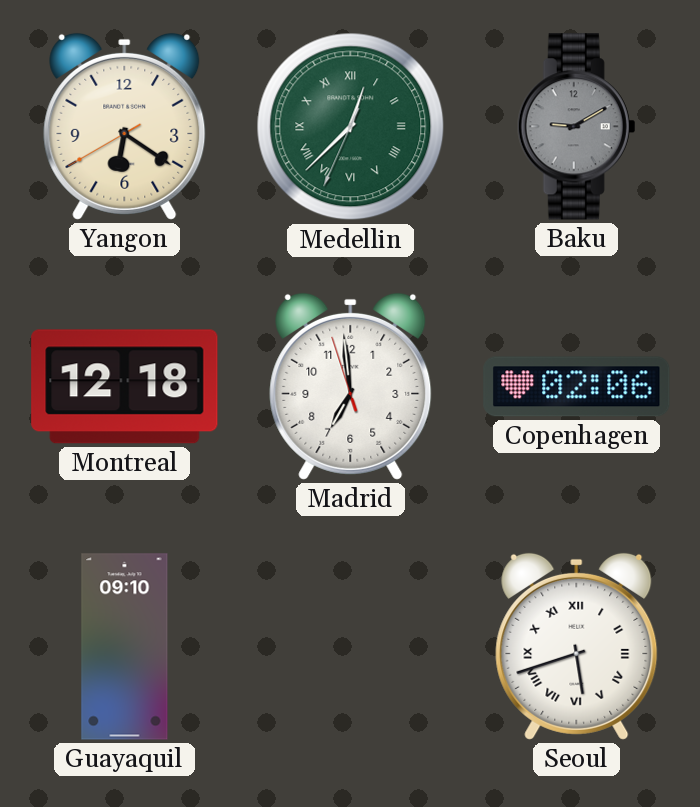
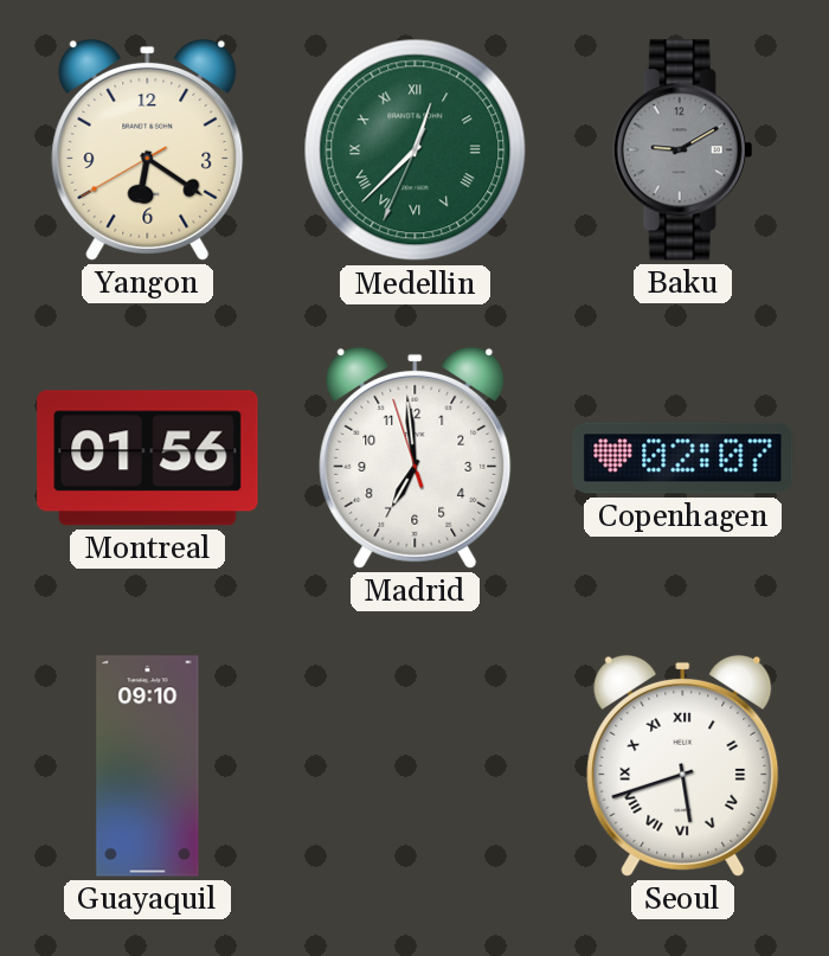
Montreal: 12:18 -> 01:56
Copenhagen: 02:06 -> 02:07
